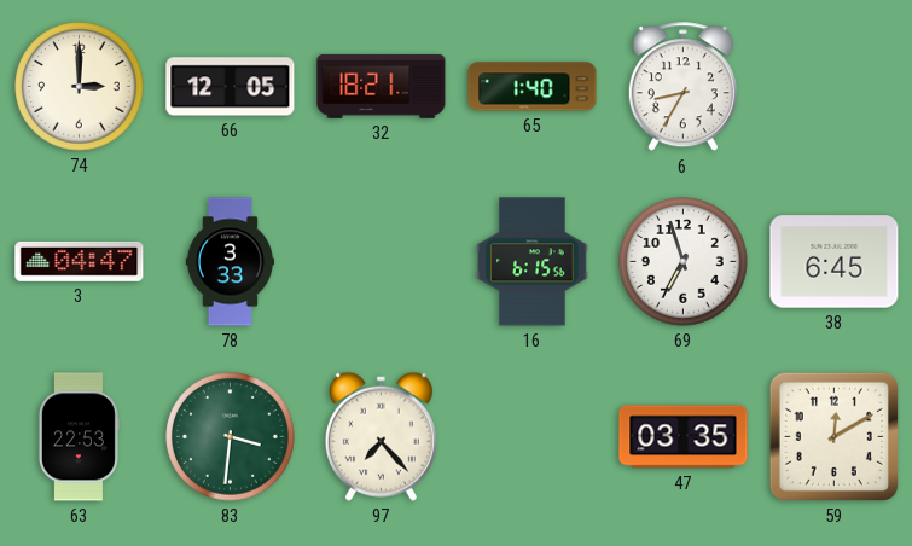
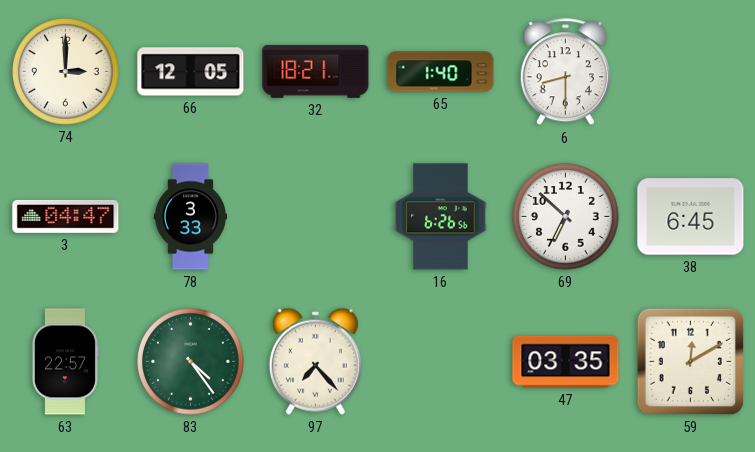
6: 8:35 -> 8:30
16: 6:15 -> 6:26
69: 6:57 -> 6:52
63: 22:53 -> 22:57
83: 3:31 -> 4:24
